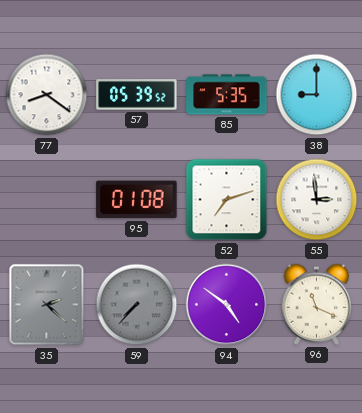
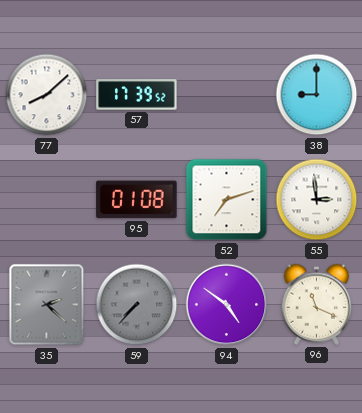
77: 8:21 -> 8:08
57: 05:39 -> 17:39
85: 5:35 -> none
